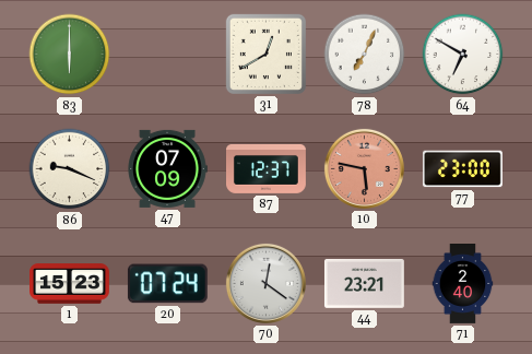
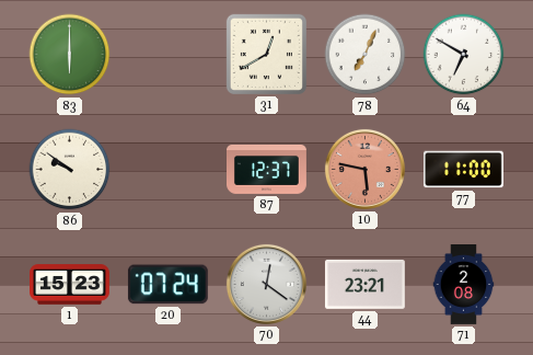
86: 9:19 -> 9:51
47: 07:09 -> none
77: 23:00 -> 11:00
71: 2:40 -> 2:08
